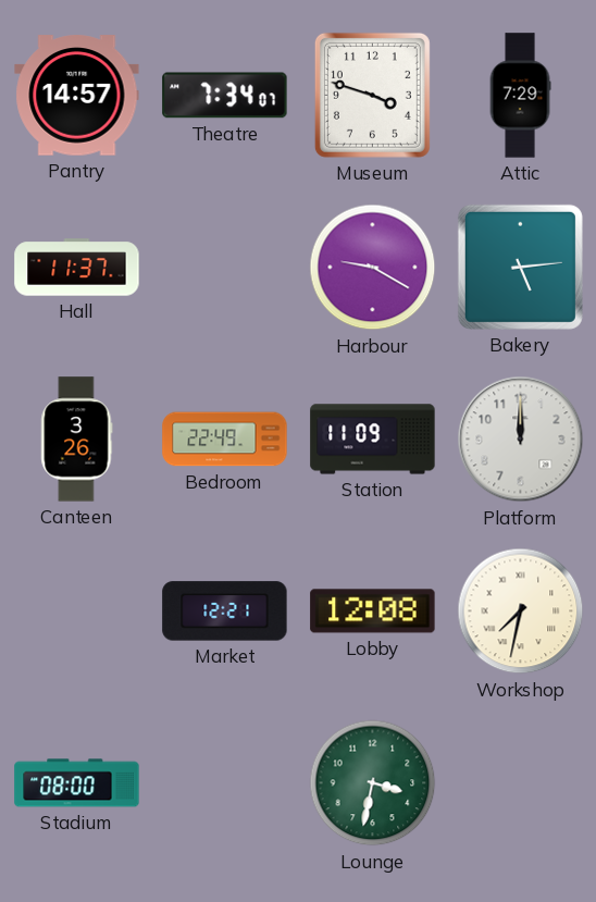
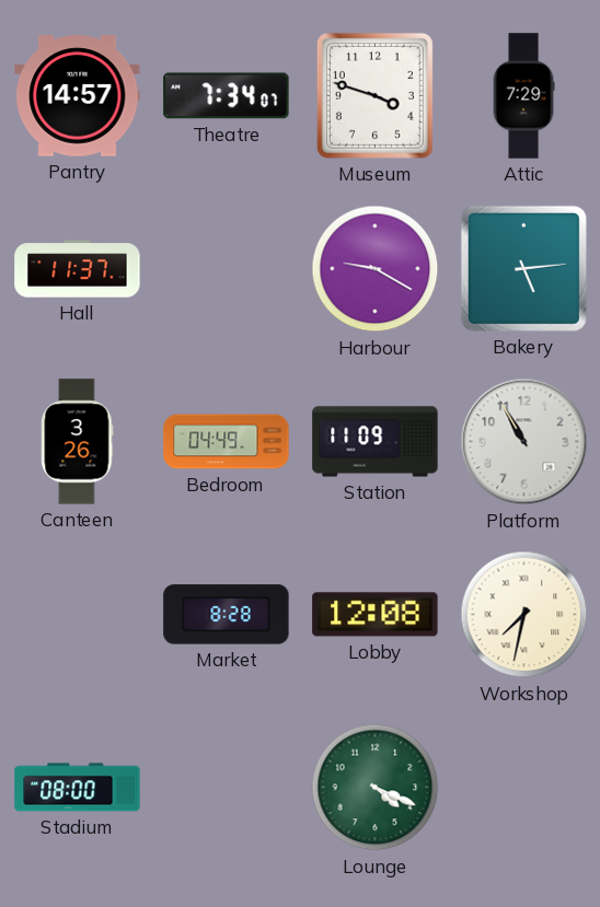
Bedroom: 22:49 -> 04:49
Platform: 12:00 -> 10:55
Market: 12:21 -> 8:28
Lounge: 3:32 -> 4:19
